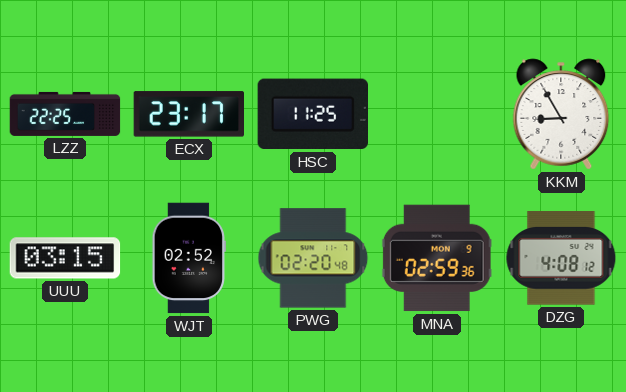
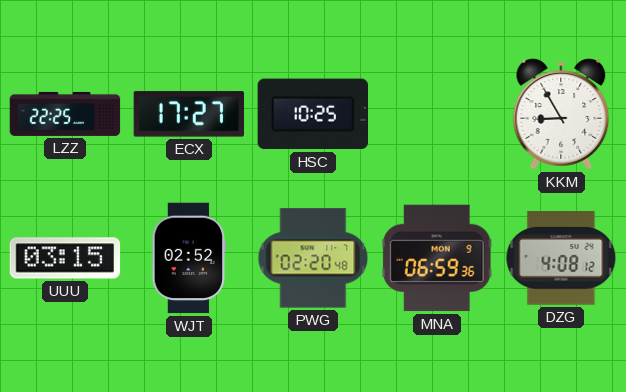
ECX: 23:17 -> 17:27
HSC: 11:25 -> 10:25
MNA: 02:59 -> 06:59
